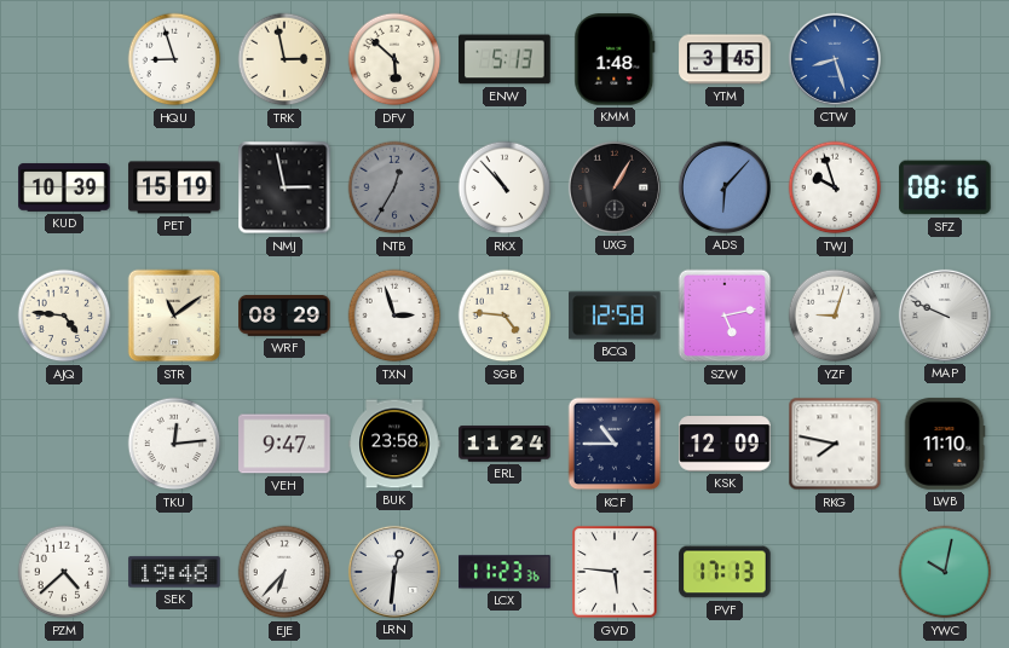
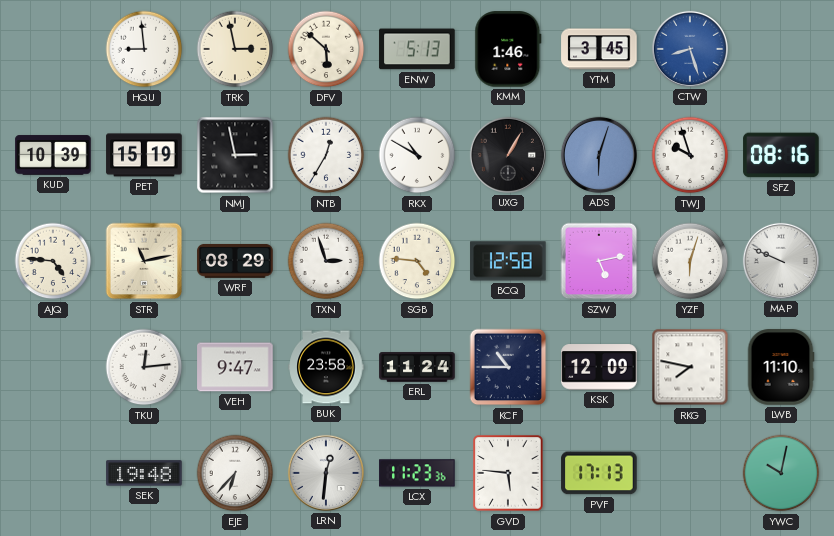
HQU: 8:57 -> 8:59
KMM: 1:48 -> 1:46
NTB dial: grey -> white
RKX: 10:53 -> 10:50
ADS: 6:07 -> 6:03
STR: 11:09 -> 11:13
YZF: 9:03 -> 6:03
PZM: 4:38 -> none
